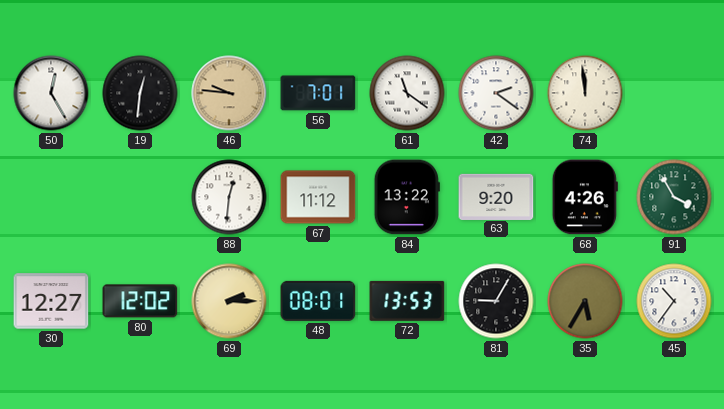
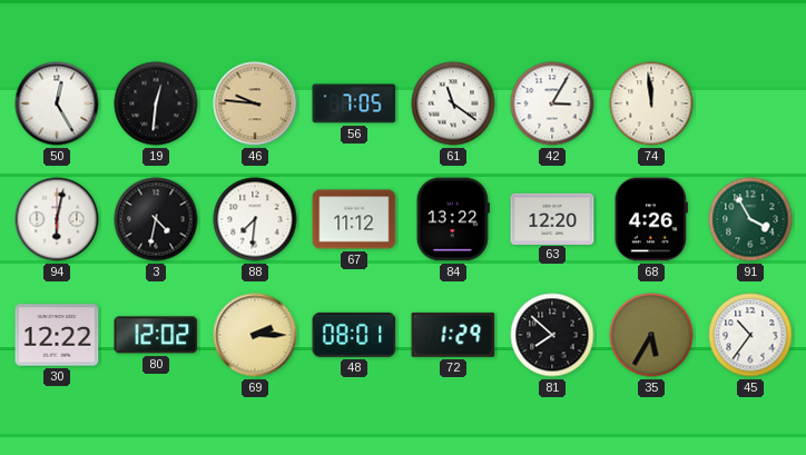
56: 7:01 -> 7:05
42: 2:21 -> 3:05
94: none -> 6:02
3: none -> 4:32
88: 12:31 -> 7:31
63: 9:20 -> 12:20
30: 12:27 -> 12:22
72: 13:53 -> 1:29
81: 9:05 -> 7:52
